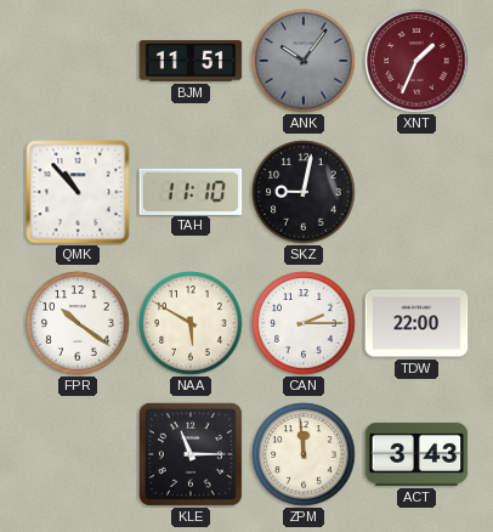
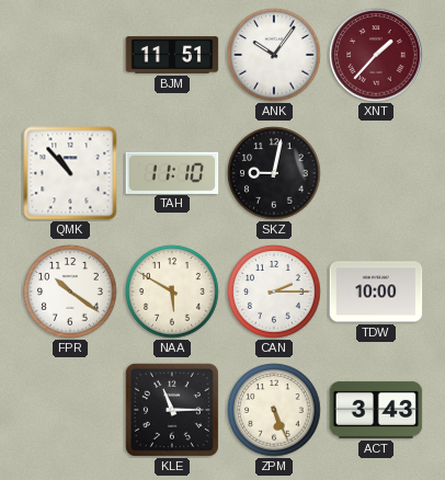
ANK dial: grey -> white
XNT: 1:34 -> 1:37
TDW: 22:00 -> 10:00
ZPM: 11:59 -> 5:26
